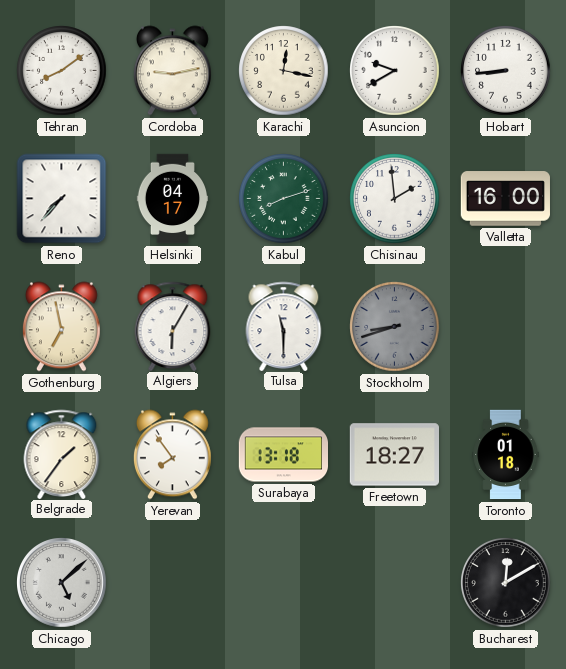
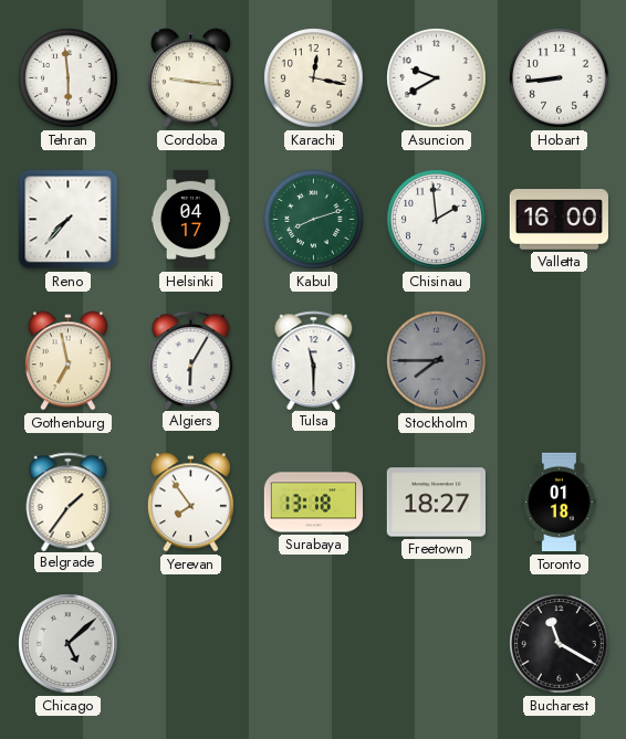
Tehran: 8:09 -> 5:59
Cordoba: 9:13 -> 9:16
Stockholm: 8:42 -> 7:45
Bucharest: 12:10 -> 11:20
